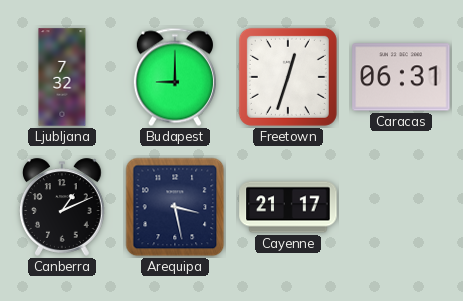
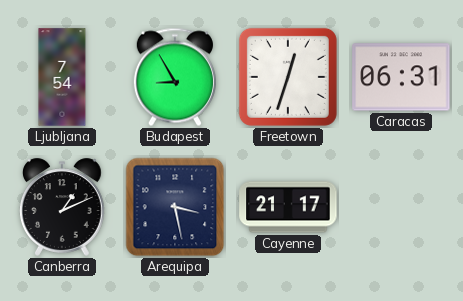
Ljubljana: 7:32 -> 7:54
Budapest: 9:00 -> 8:55
